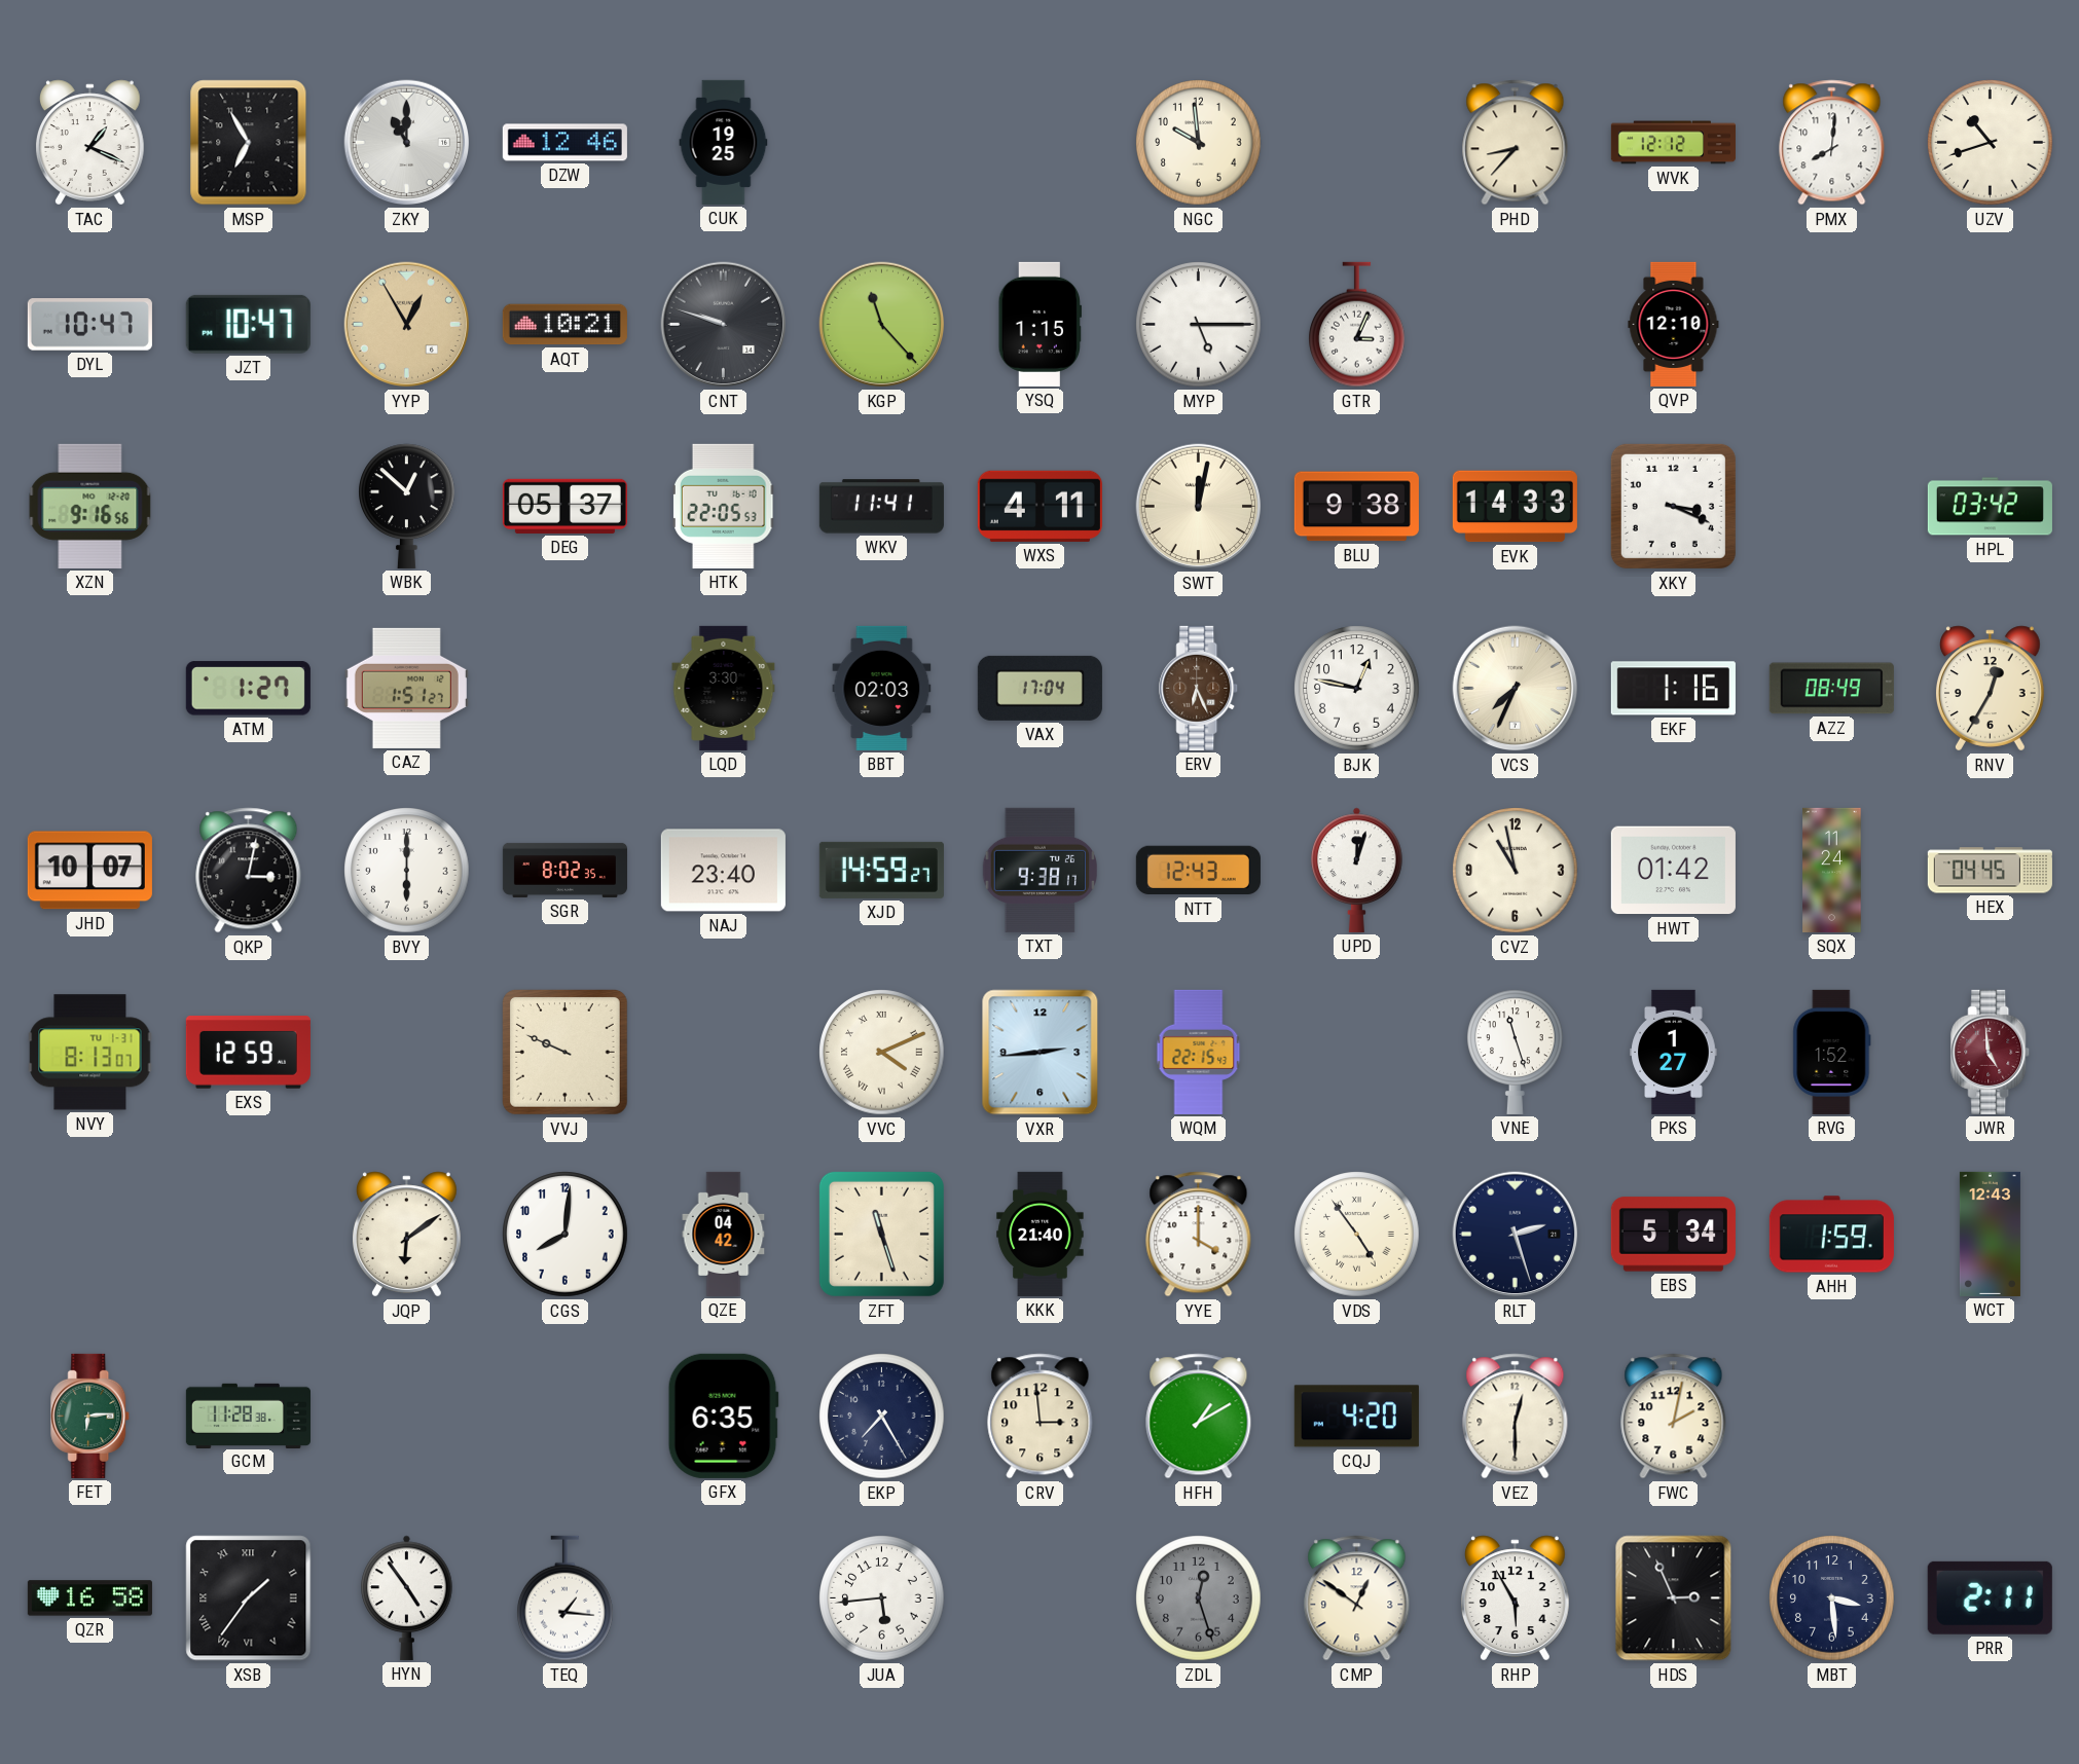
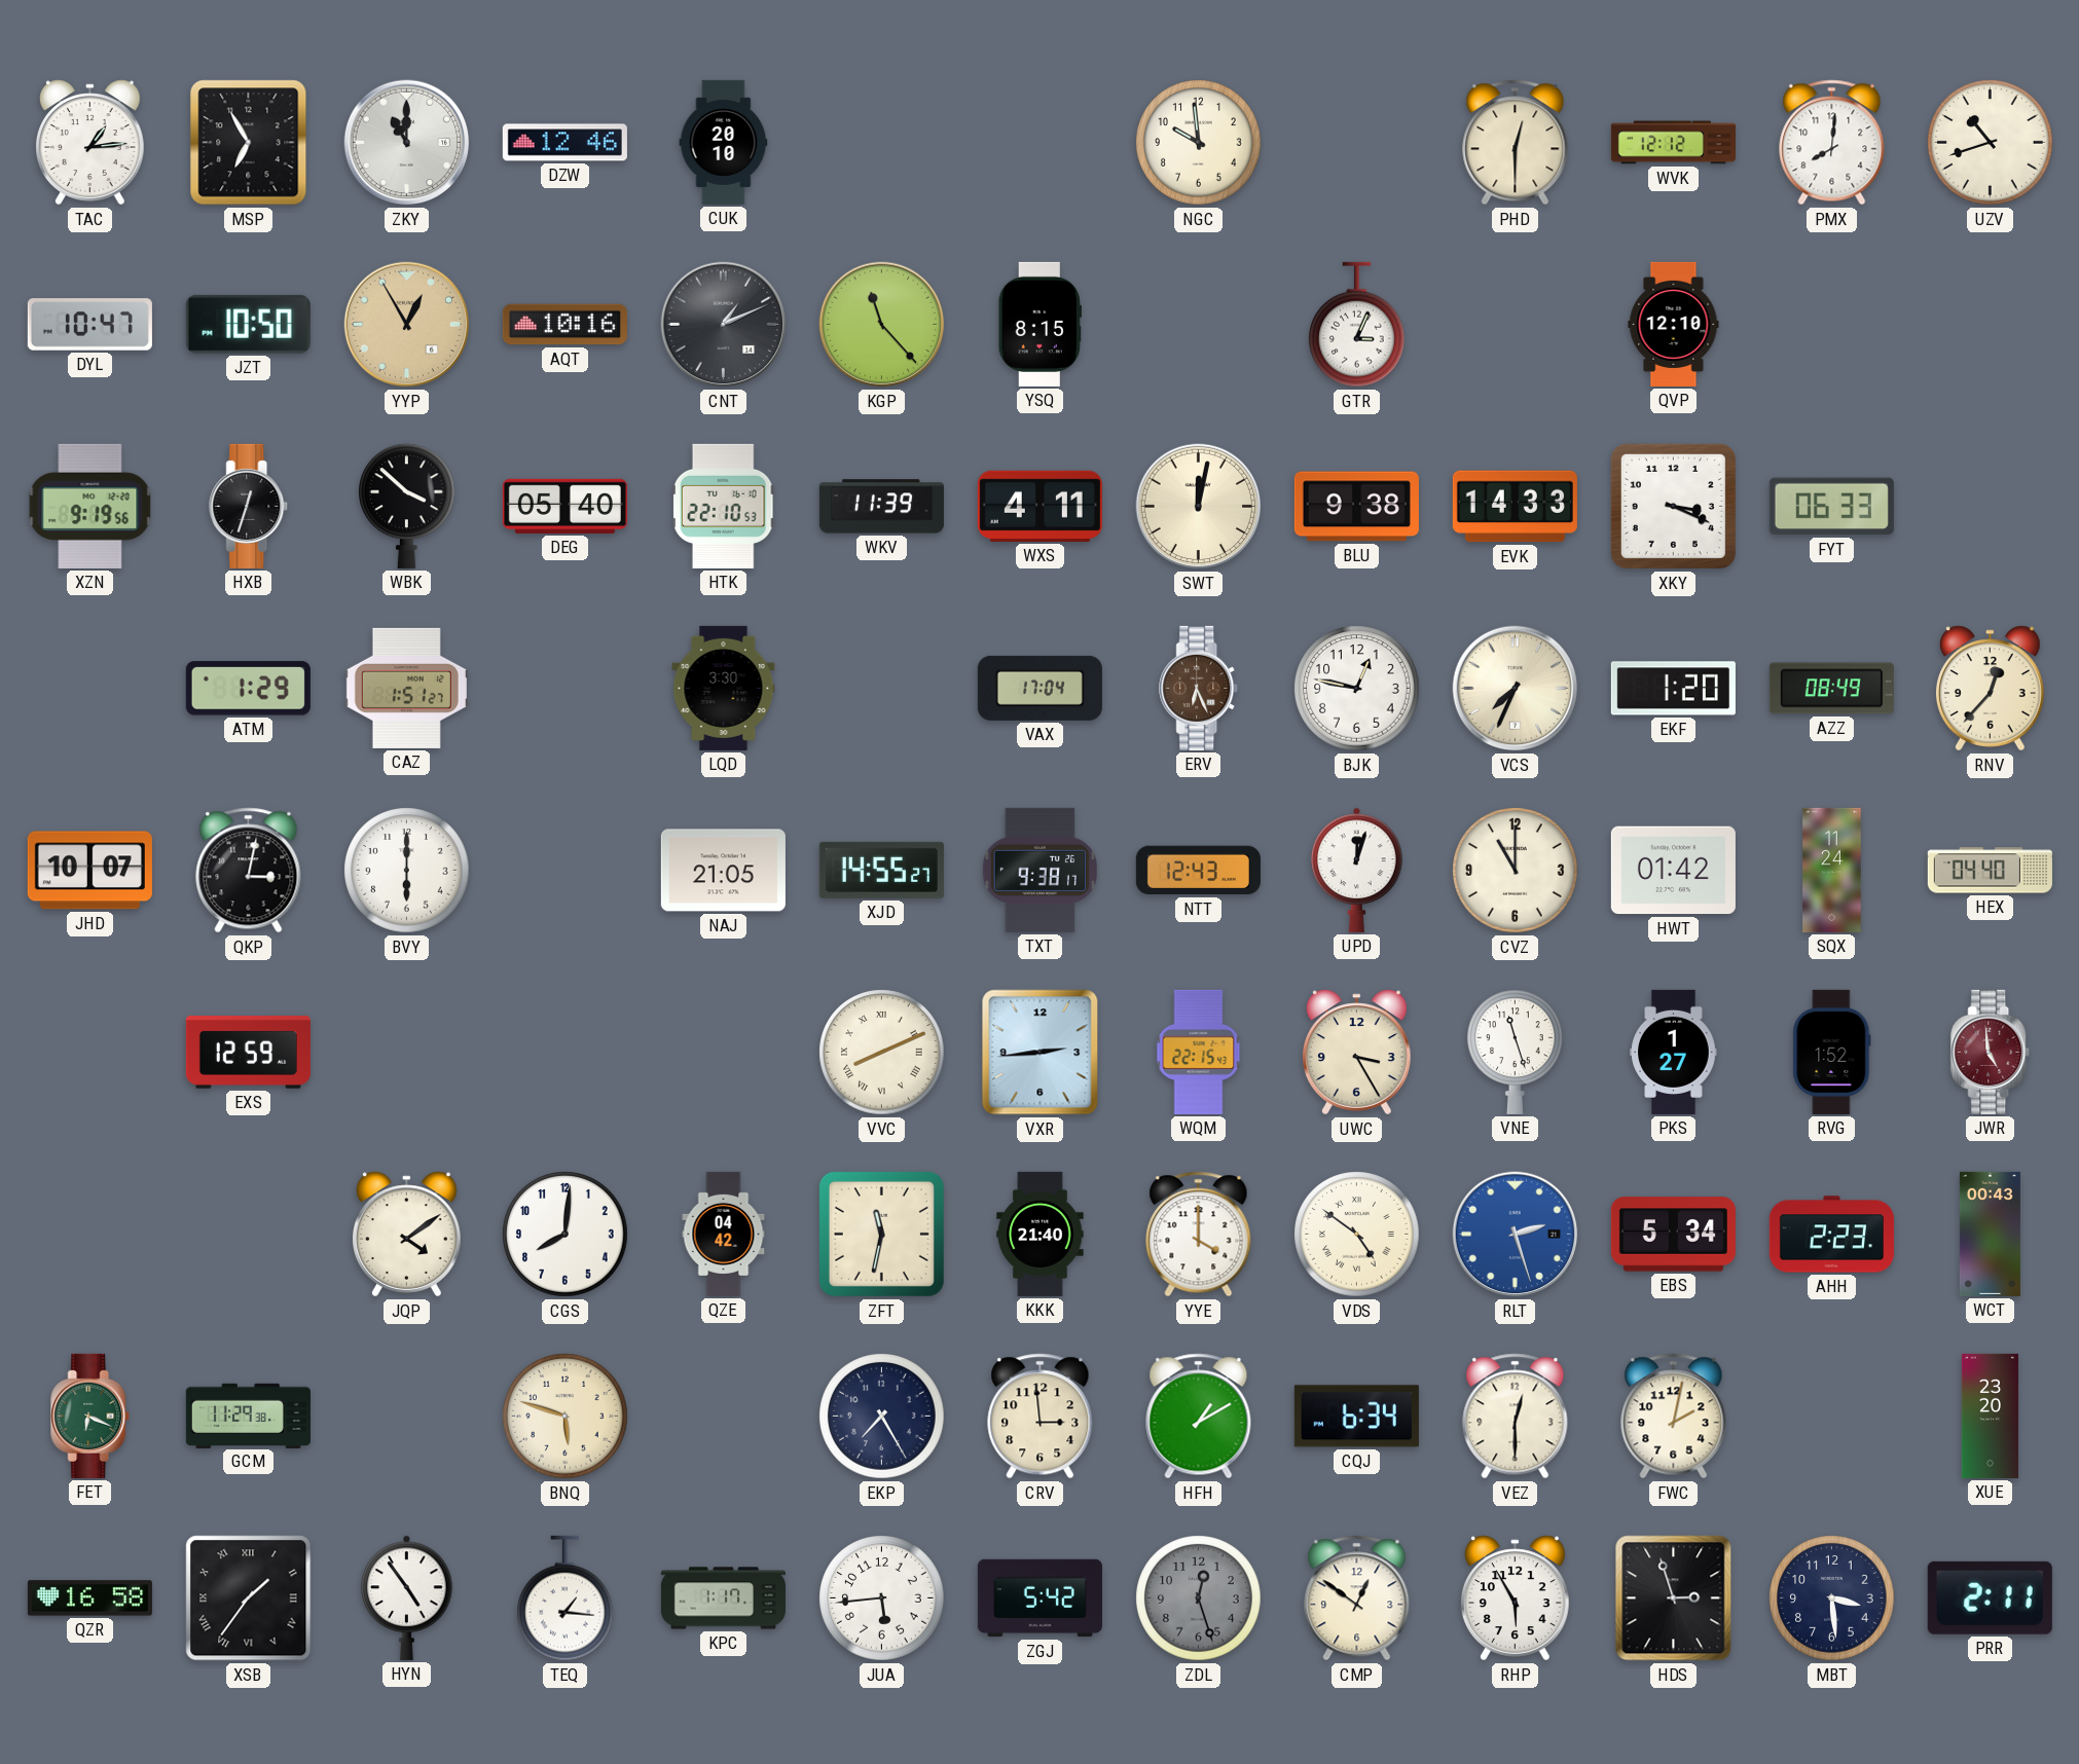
TAC: 1:19 -> 1:14
CUK: 19:25 -> 20:10
PHD: 8:37 -> 12:30
JZT: 10:47 -> 10:50
AQT: 10:21 -> 10:16
CNT: 9:48 -> 1:11
YSQ: 1:15 -> 8:15
MYP: 5:15 -> none
XZN: 9:16 -> 9:19
HXB: none -> 12:33
WBK: 12:52 -> 3:52
DEG: 05:37 -> 05:40
HTK: 22:05 -> 22:10
WKV: 11:41 -> 11:39
FYT: none -> 06:33
HPL: 03:42 -> none
ATM: 1:27 -> 1:29
BBT: 02:03 -> none
EKF: 1:16 -> 1:20
RNV: 12:35 -> 12:37
SGR: 8:02 -> none
NAJ: 23:40 -> 21:05
XJD: 14:59 -> 14:55
CVZ: 10:58 -> 11:00
HEX: 04:45 -> 04:40
NVY: 8:13 -> none
VVJ: 9:49 -> none
VVC: 4:11 -> 8:11
UWC: none -> 3:25
JQP: 6:09 -> 4:09
ZFT: 11:27 -> 11:32
VDS: 4:54 -> 4:51
RLT dial: navy -> blue
AHH: 1:59 -> 2:23
WCT: 12:43 -> 00:43
FET: 6:14 -> 6:19
GCM: 11:28 -> 11:29
BNQ: none -> 5:48
GFX: 6:35 -> none
CQJ: 4:20 -> 6:34
XUE: none -> 23:20
KPC: none -> 1:17
ZGJ: none -> 5:42
HDS: 2:56 -> 2:57
